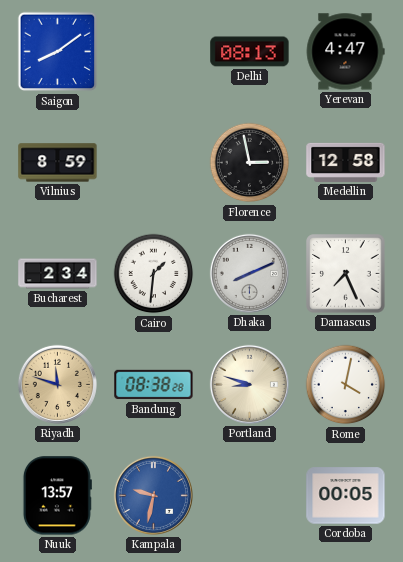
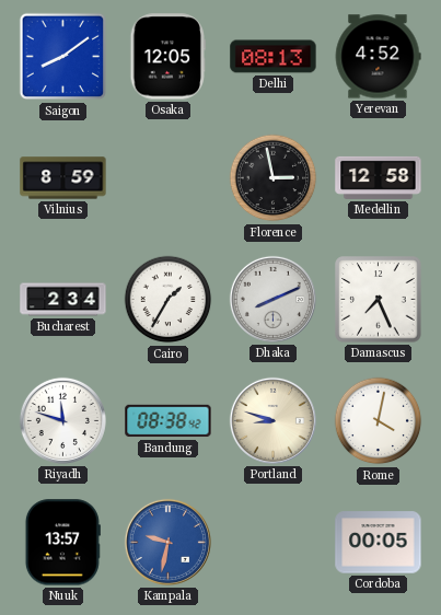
Osaka: none -> 12:05
Yerevan: 4:47 -> 4:52
Cairo: 1:31 -> 1:35
Riyadh dial: champagne -> white
Bandung: 08:38:28 -> 08:38:42
